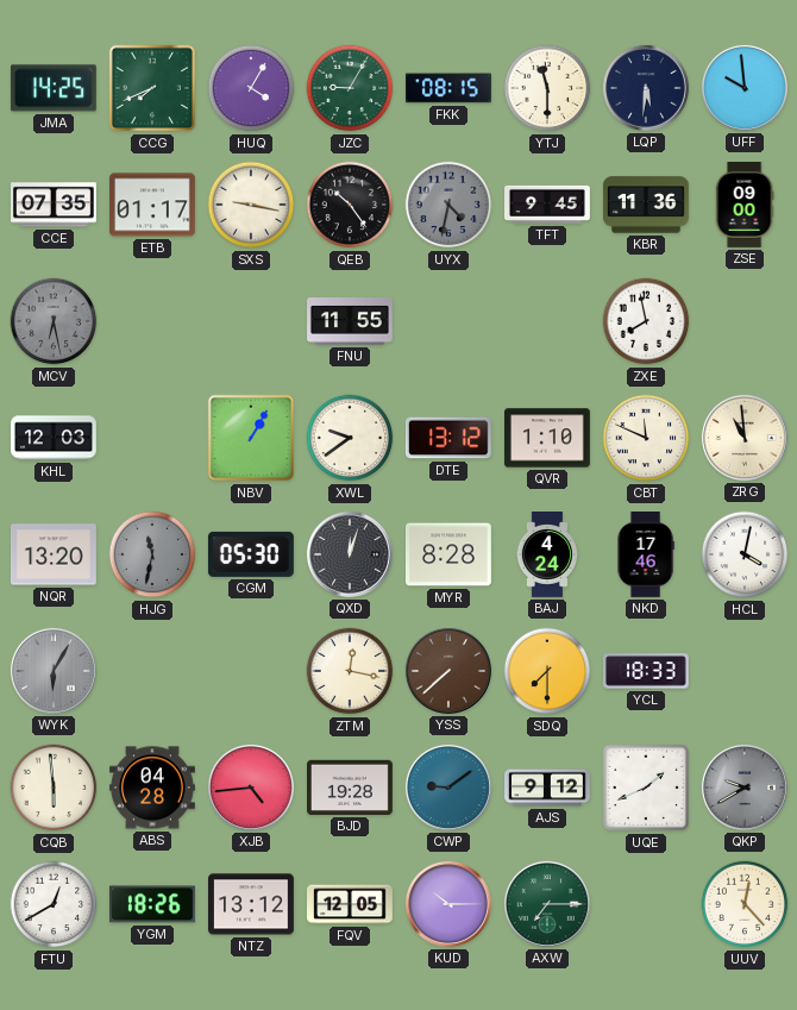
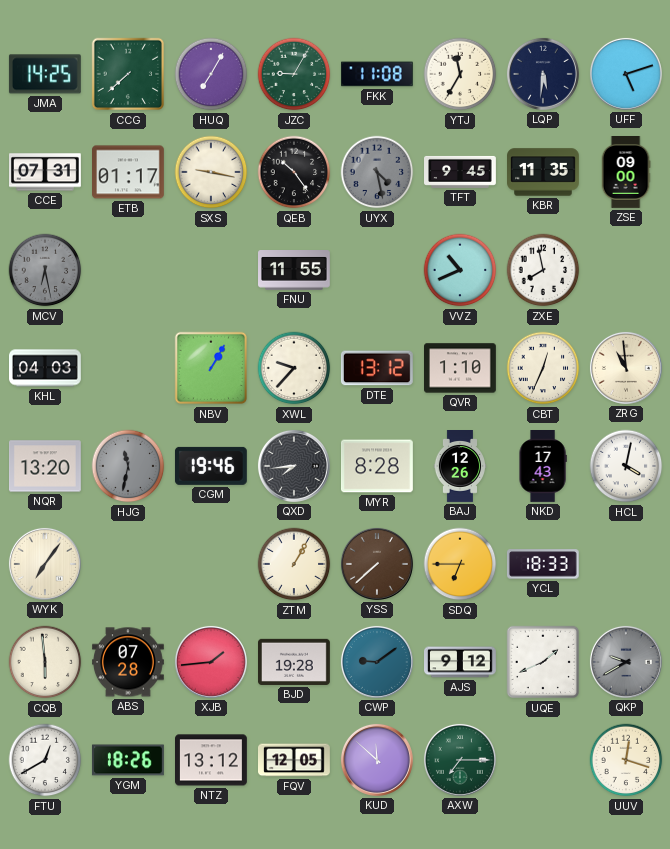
CCG: 7:41 -> 7:38
HUQ: 4:05 -> 7:05
FKK: 08:15 -> 11:08
YTJ: 11:30 -> 11:35
UFF: 9:59 -> 5:12
CCE: 07:35 -> 07:31
UYX: 4:32 -> 4:28
KBR: 11:36 -> 11:35
VVZ: none -> 10:41
KHL: 12:03 -> 04:03
XWL: 9:39 -> 9:37
CBT: 11:49 -> 12:34
CGM: 05:30 -> 19:46
QXD: 12:03 -> 7:44
BAJ: 4:24 -> 12:26
NKD: 17:46 -> 17:43
WYK: 6:05 -> 7:06
WYK dial: grey -> cream
ZTM: 12:17 -> 1:05
SDQ: 7:30 -> 6:45
ABS: 04:28 -> 07:28
XJB: 4:44 -> 1:44
KUD: 10:15 -> 11:52
UUV: 12:23 -> 12:18
